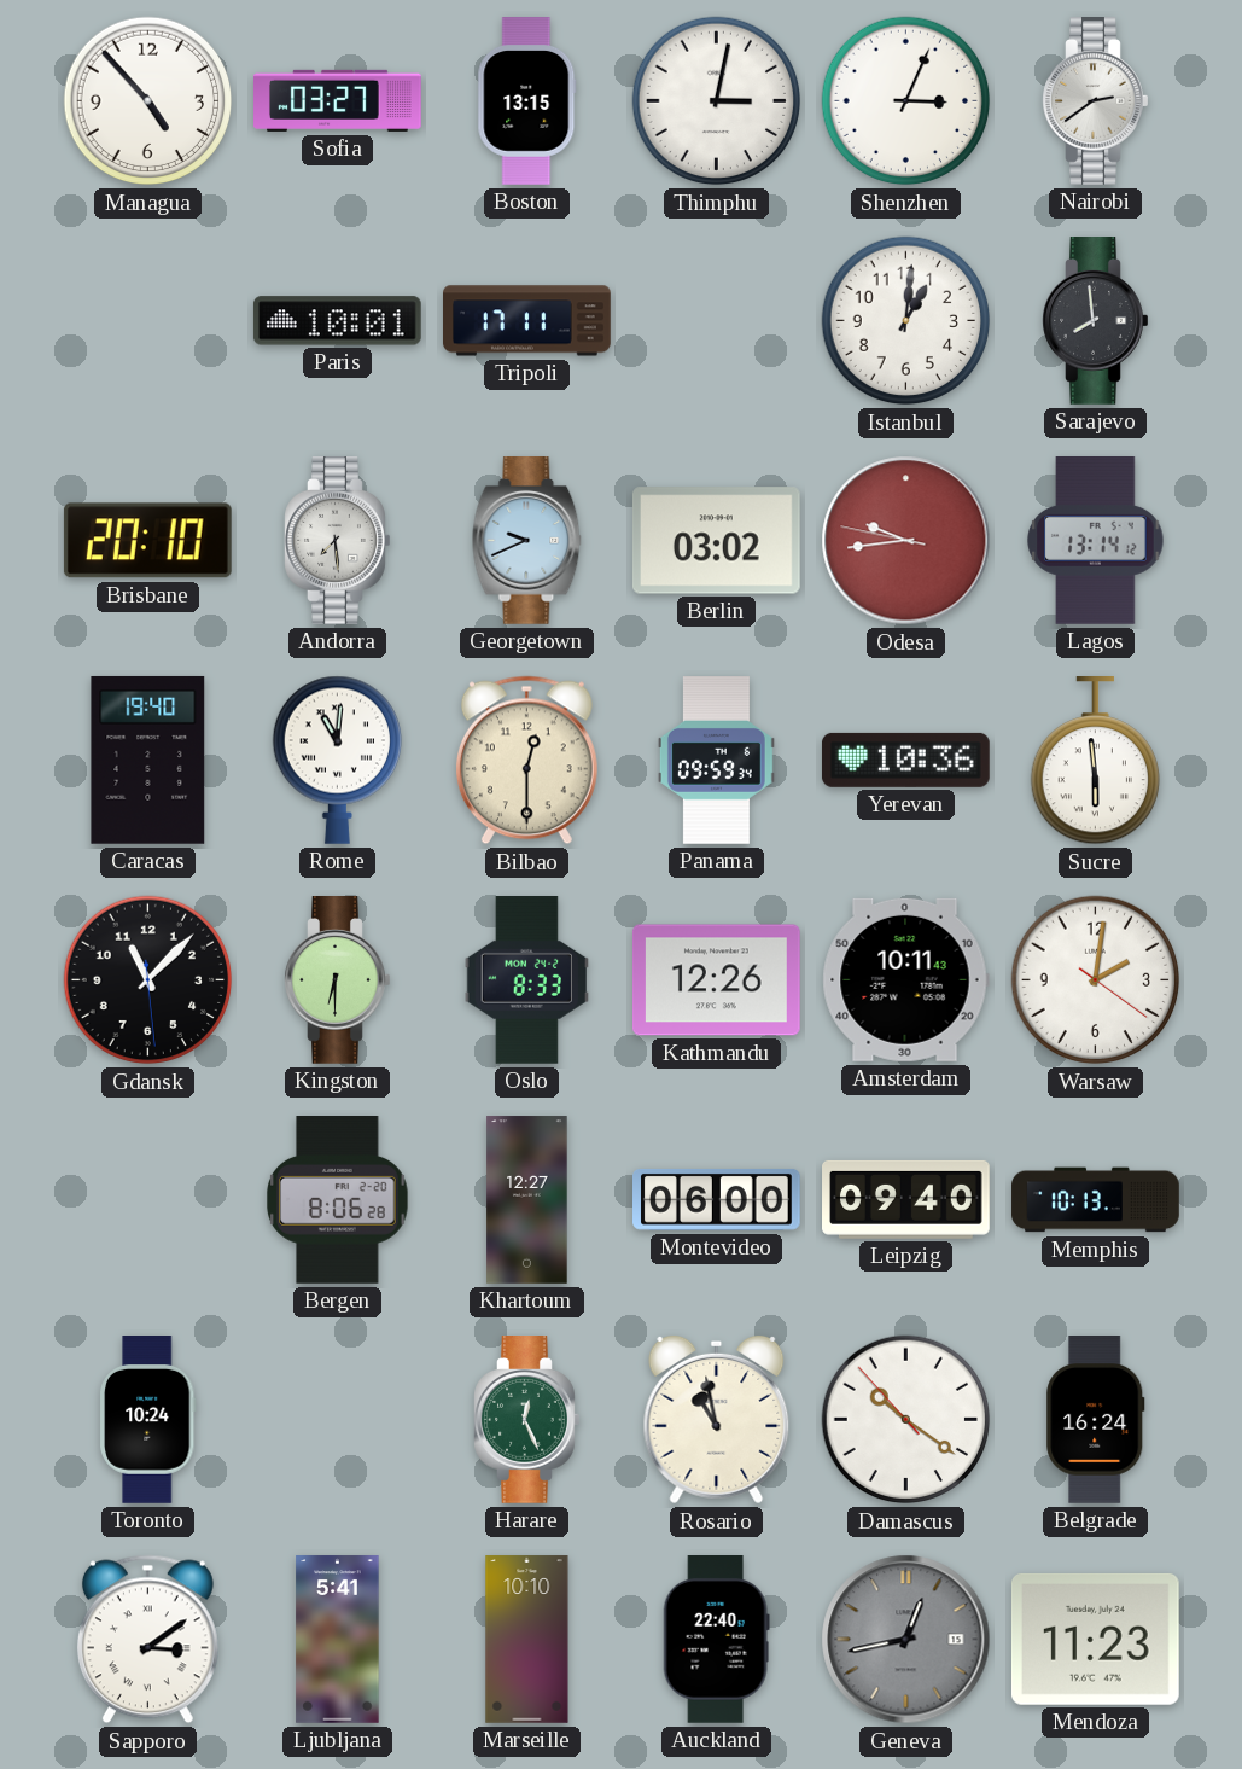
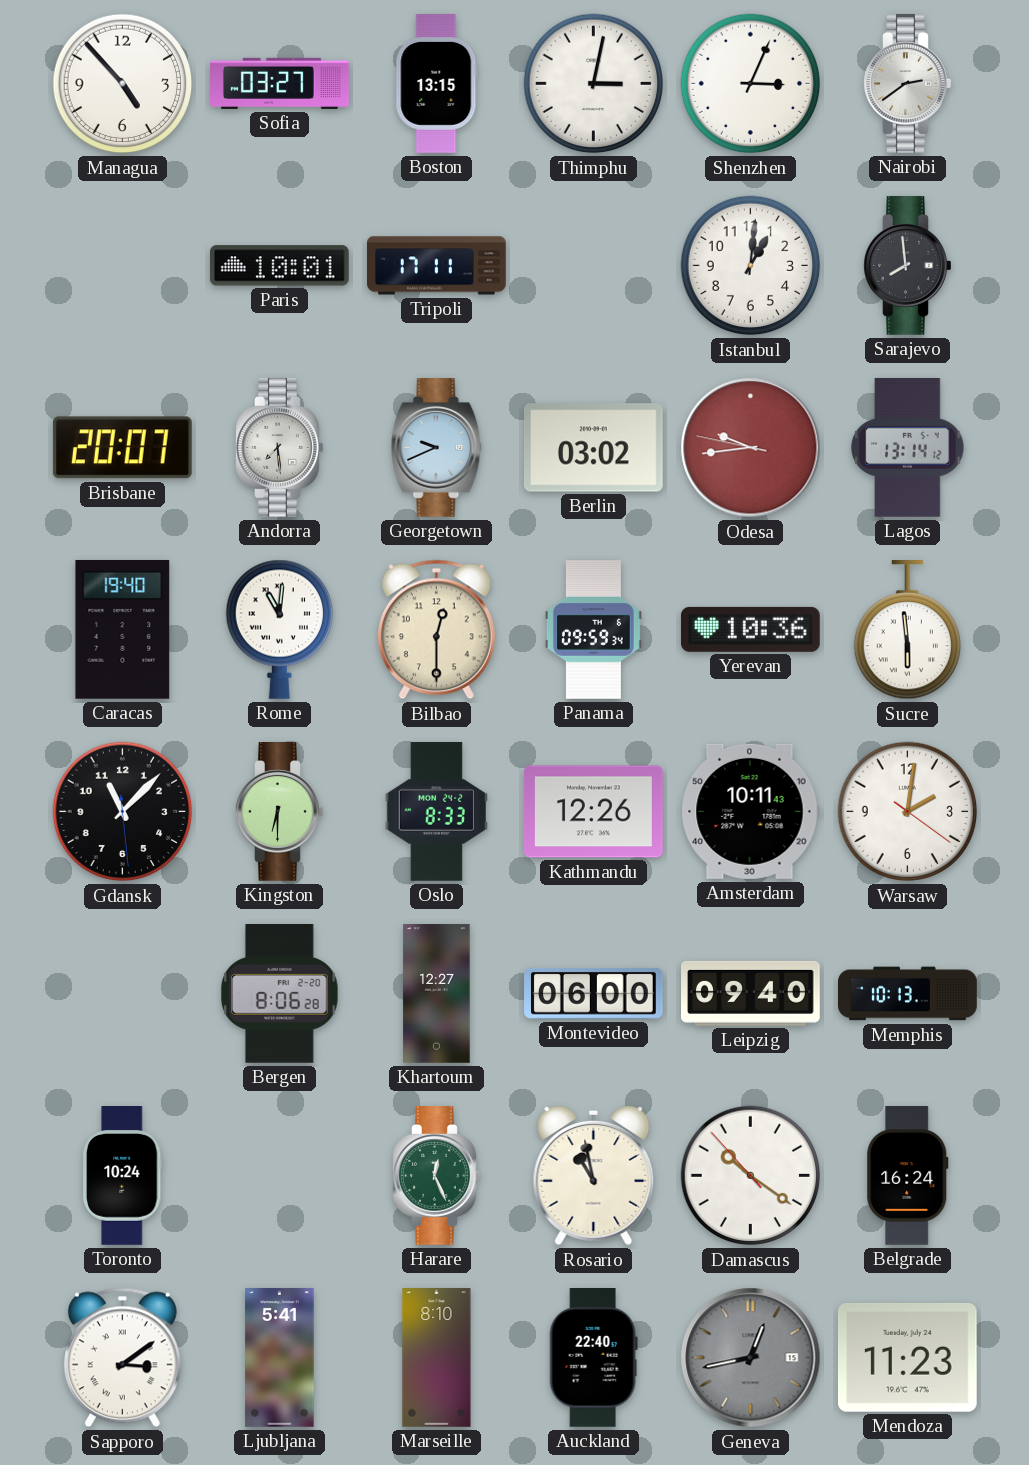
Brisbane: 20:10 -> 20:07
Marseille: 10:10 -> 8:10
